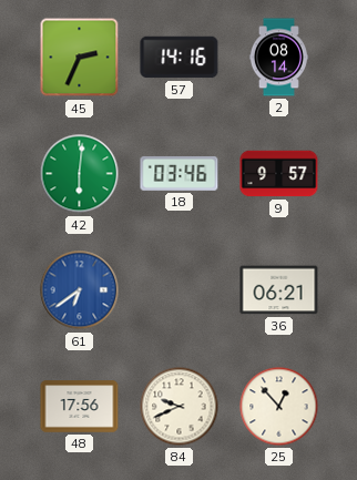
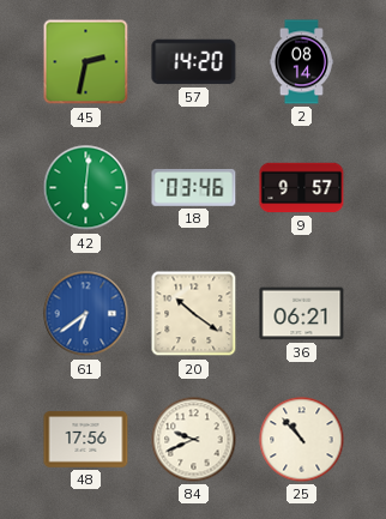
45: 2:34 -> 2:32
57: 14:16 -> 14:20
20: none -> 10:21
25: 12:53 -> 10:53
